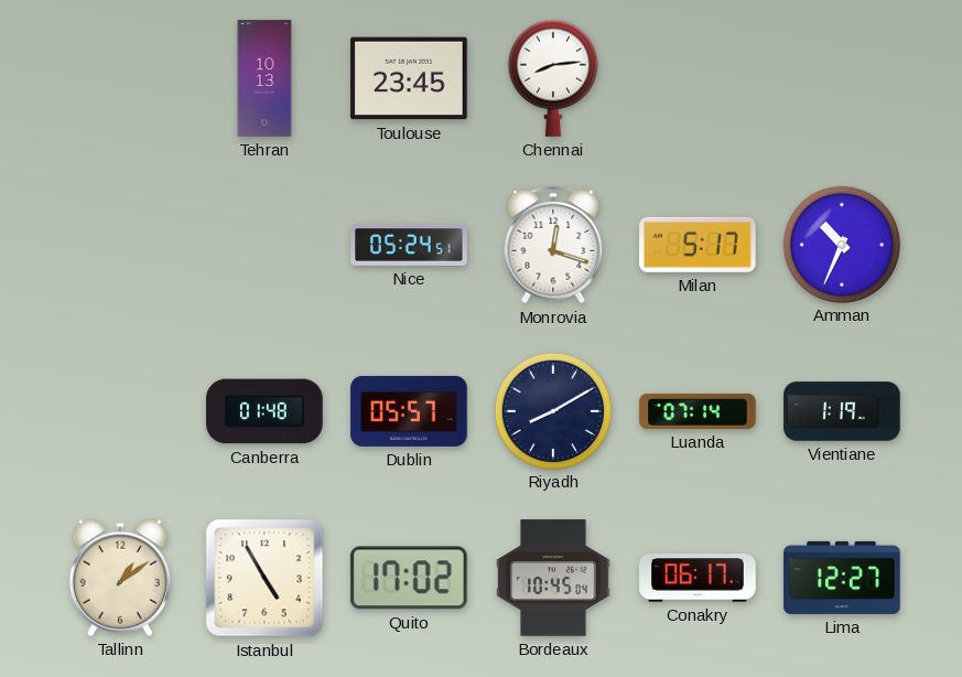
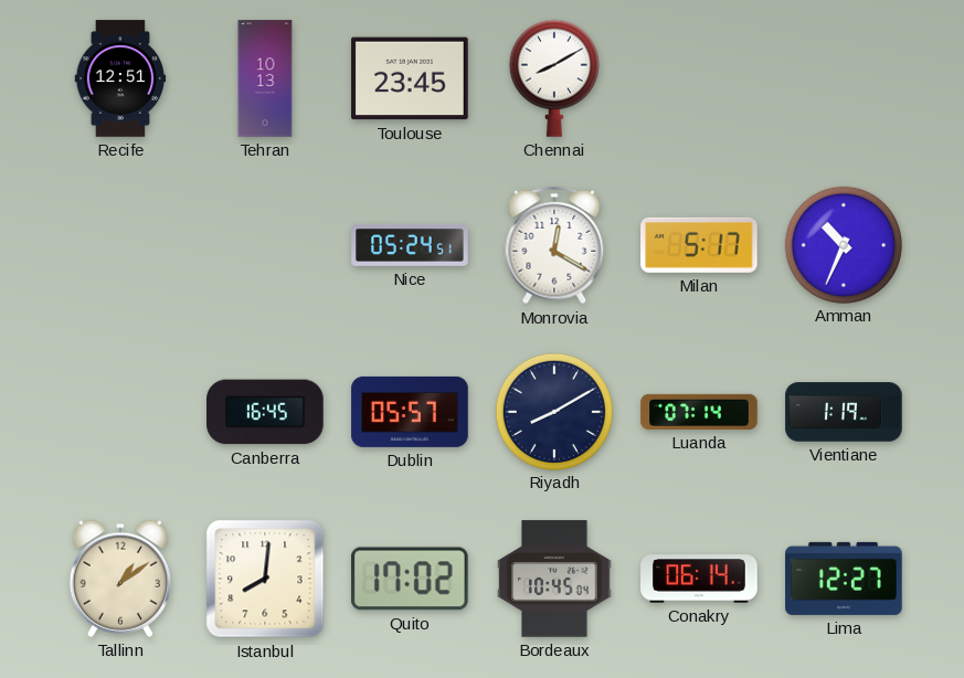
Recife: none -> 12:51
Chennai: 8:14 -> 8:10
Monrovia: 12:18 -> 12:20
Canberra: 01:48 -> 16:45
Istanbul: 4:55 -> 8:01
Conakry: 06:17 -> 06:14
